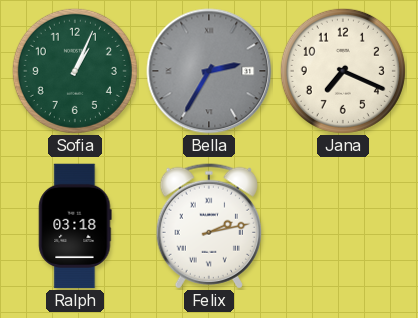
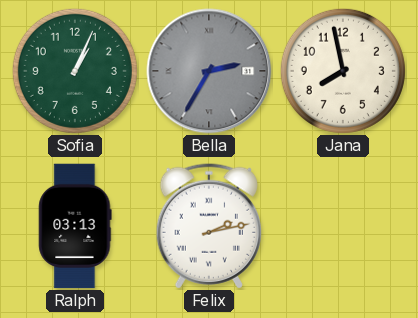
Jana: 7:19 -> 7:58
Ralph: 03:18 -> 03:13
